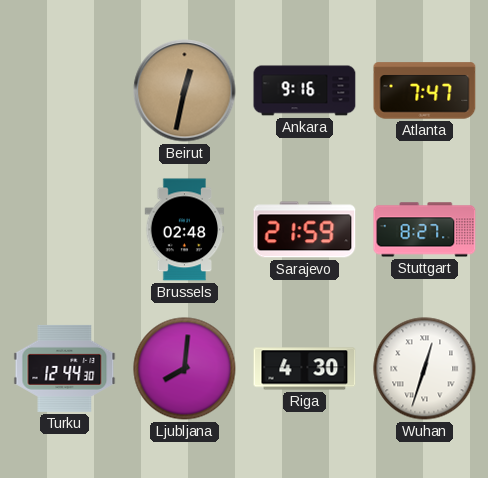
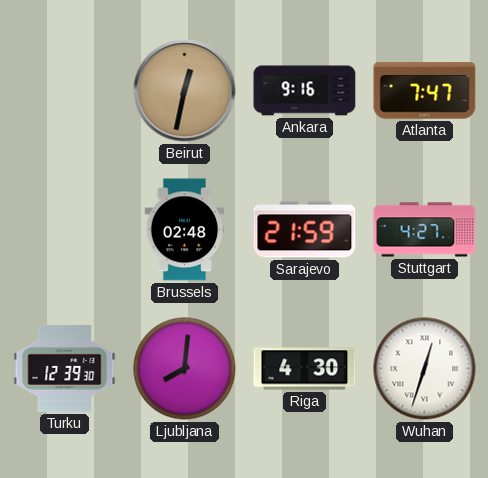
Stuttgart: 8:27 -> 4:27
Turku: 12:44 -> 12:39
